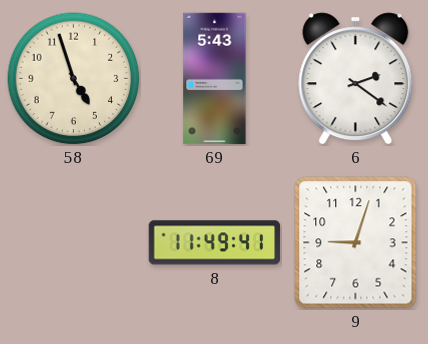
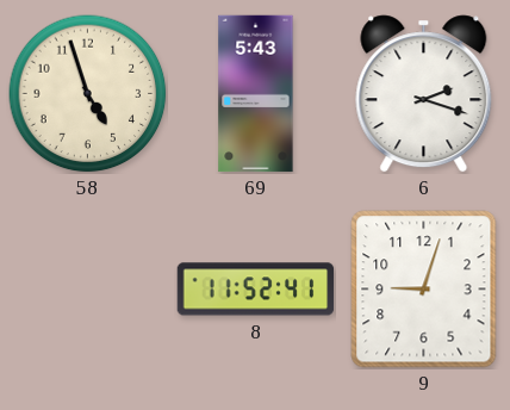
6: 2:21 -> 2:18
8: 11:49 -> 11:52
